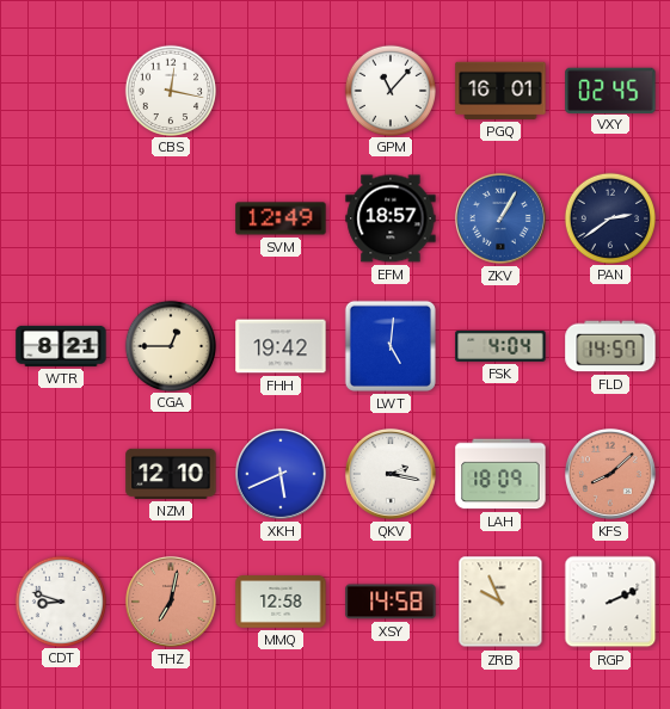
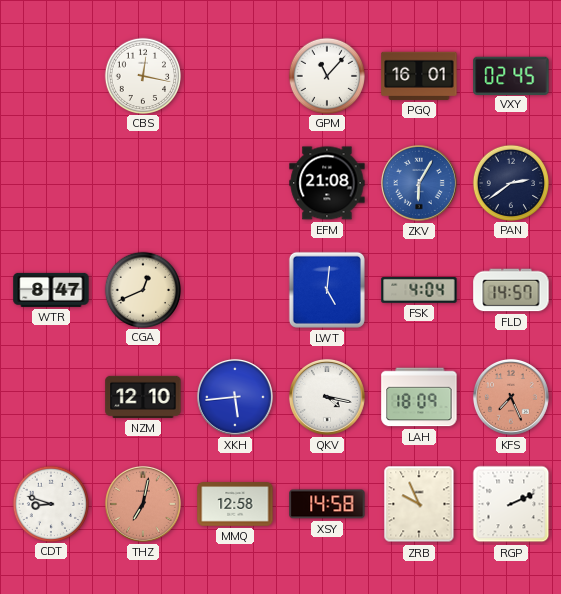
SVM: 12:49 -> none
EFM: 18:57 -> 21:08
ZKV: 1:05 -> 6:05
WTR: 8:21 -> 8:47
CGA: 12:45 -> 12:41
FHH: 19:42 -> none
XKH: 5:41 -> 5:44
QKV: 2:17 -> 4:17
KFS: 8:08 -> 7:26
